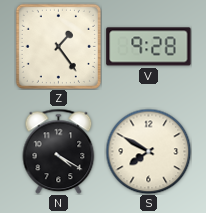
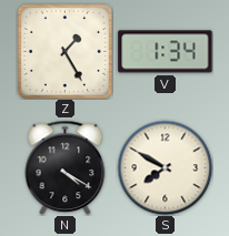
Z: 1:24 -> 1:25
V: 9:28 -> 1:34
